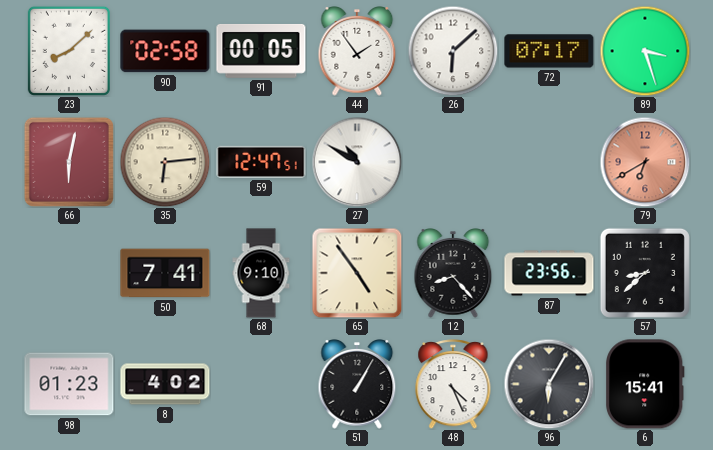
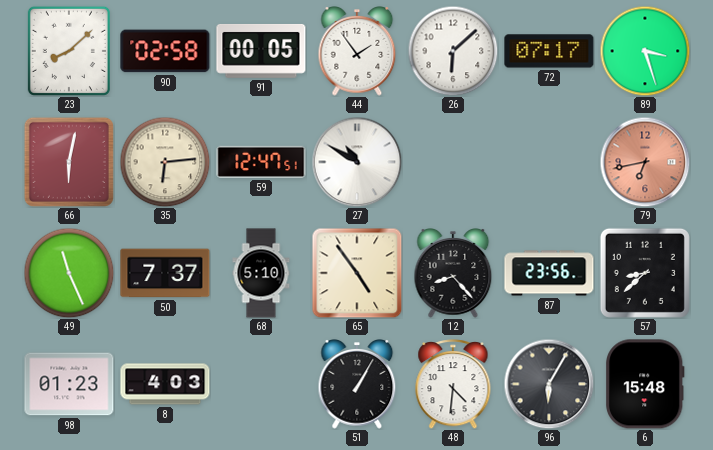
79: 6:40 -> 6:43
49: none -> 11:26
50: 7:41 -> 7:37
68: 9:10 -> 5:10
8: 4:02 -> 4:03
48: 4:26 -> 4:31
6: 15:41 -> 15:48
